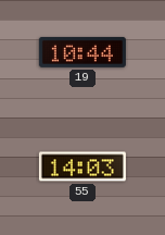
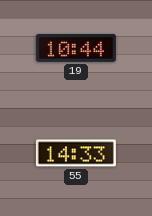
55: 14:03 -> 14:33
